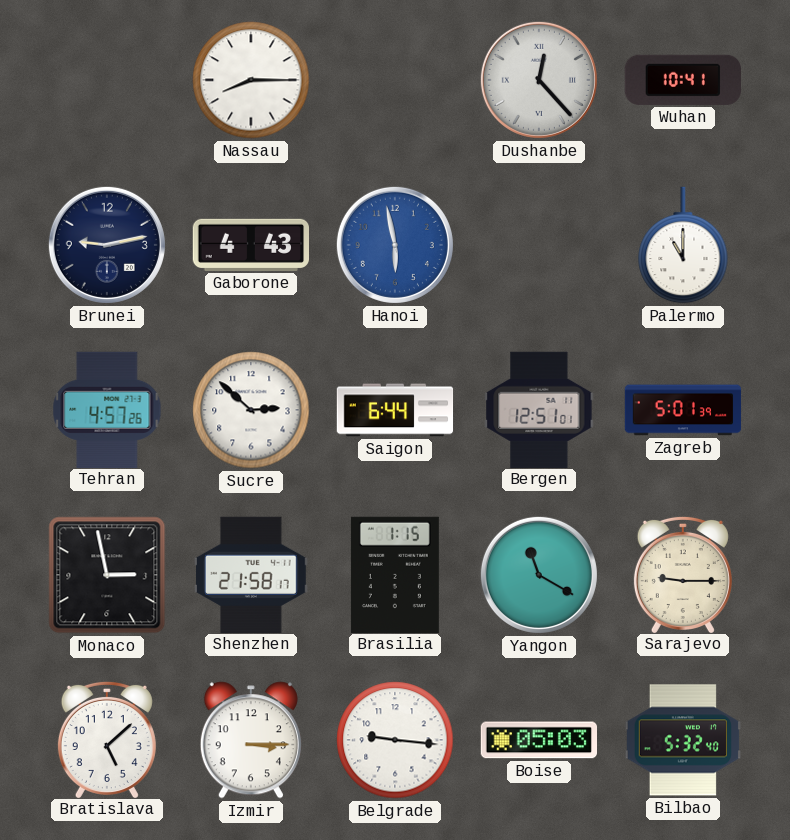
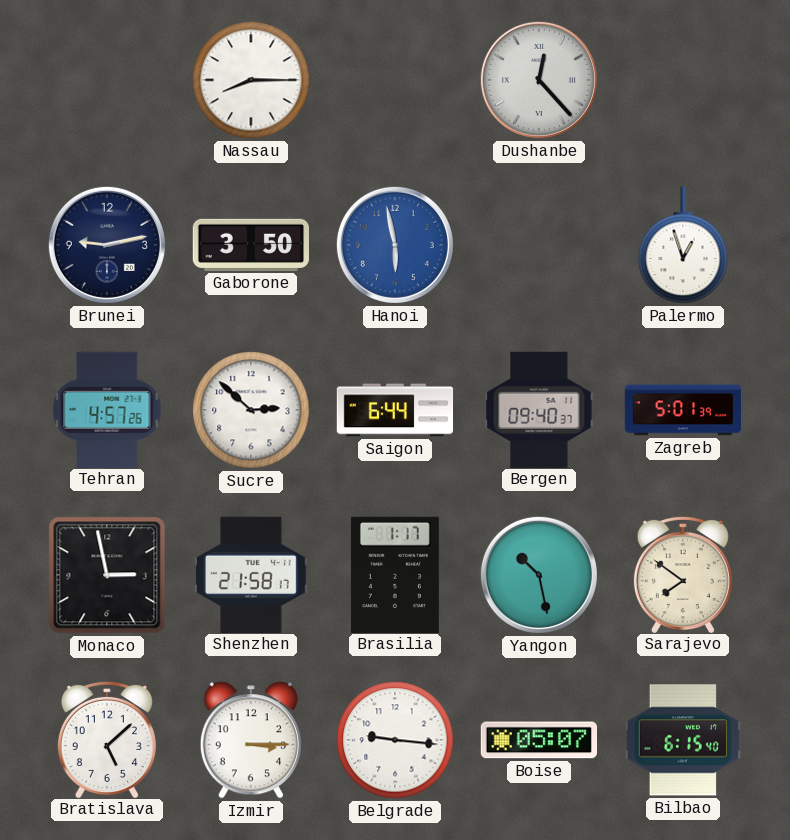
Wuhan: 10:41 -> none
Gaborone: 4:43 -> 3:50
Palermo: 11:00 -> 12:57
Bergen: 12:51 -> 09:40
Brasilia: 1:15 -> 1:17
Yangon: 11:20 -> 10:28
Sarajevo: 9:15 -> 7:51
Boise: 05:03 -> 05:07
Bilbao: 5:32 -> 6:15
